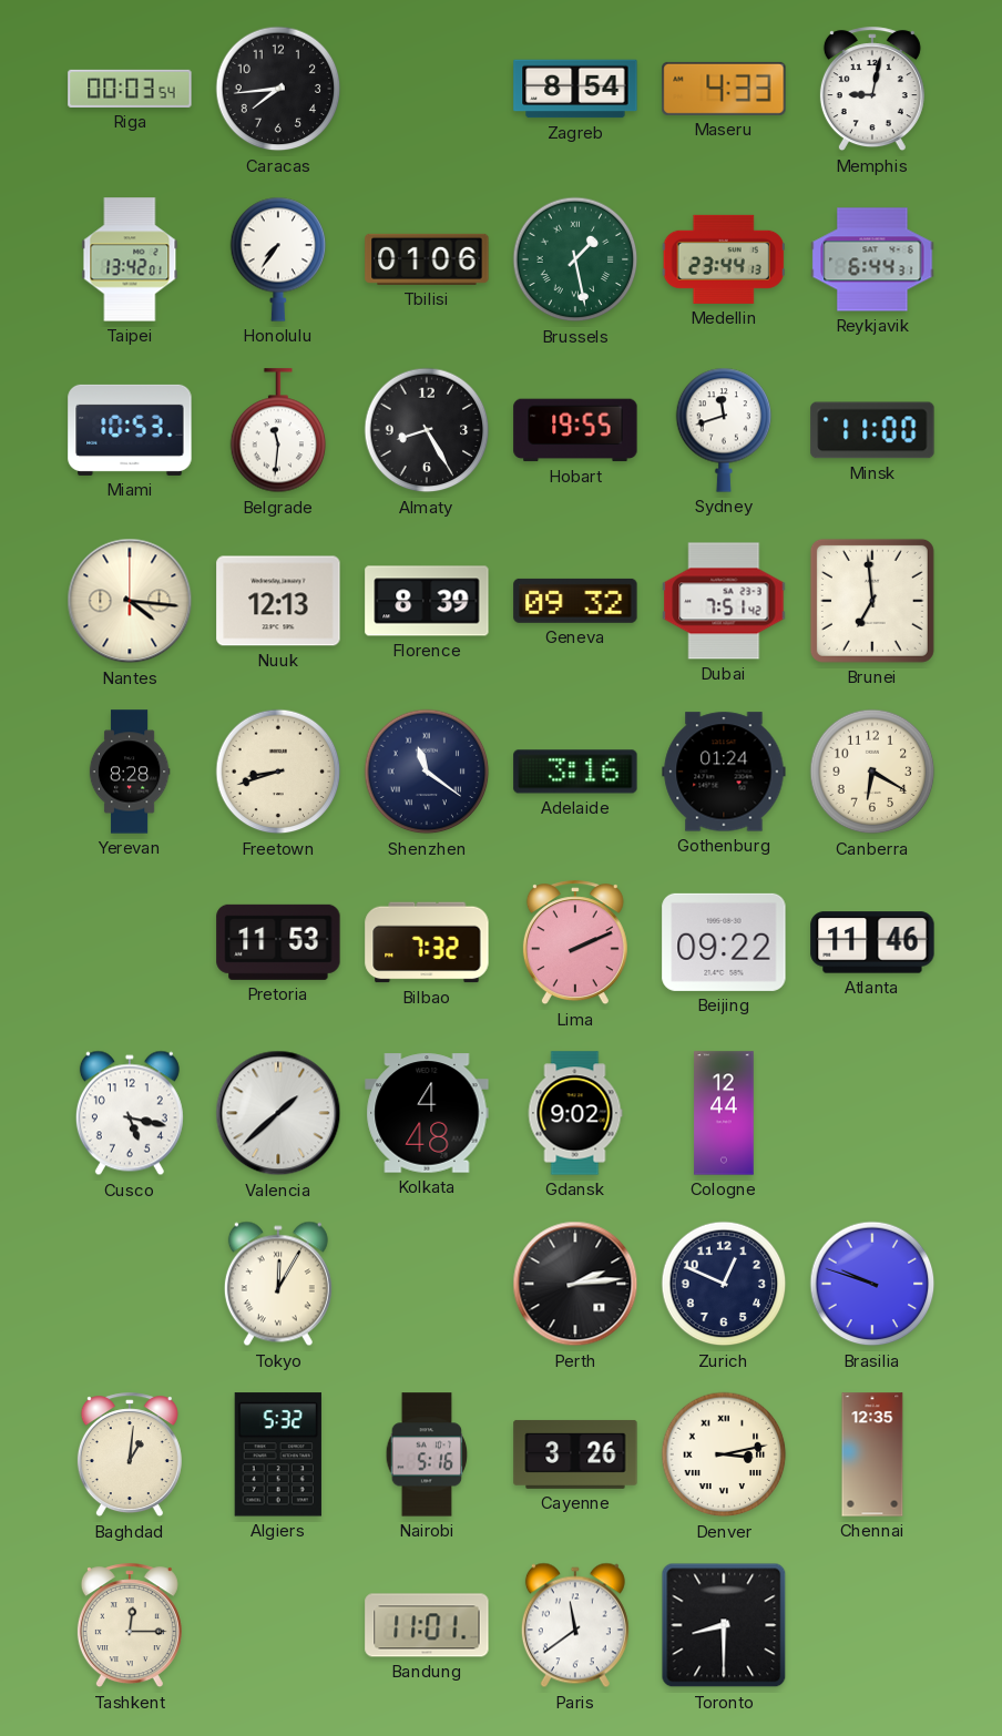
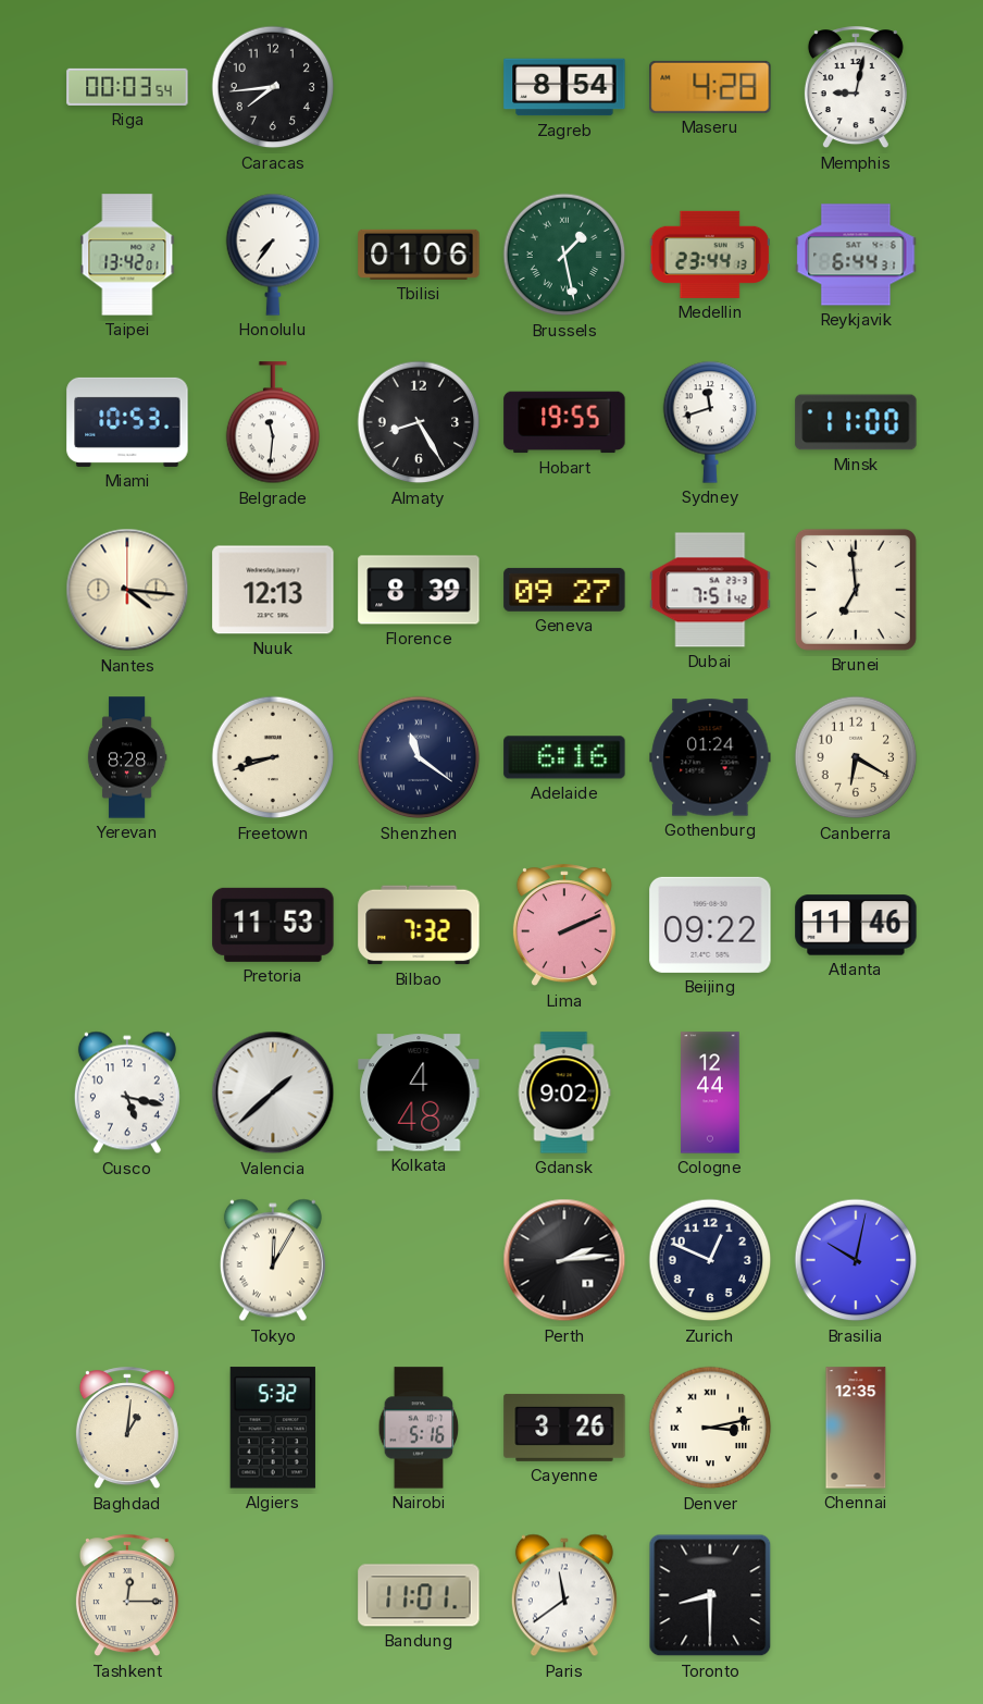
Maseru: 4:33 -> 4:28
Geneva: 09:32 -> 09:27
Adelaide: 3:16 -> 6:16
Brasilia: 9:48 -> 10:02
